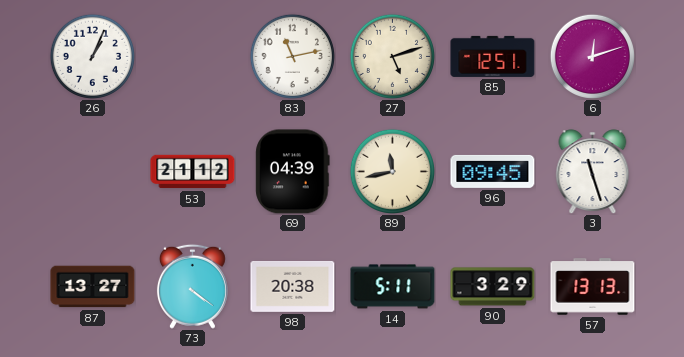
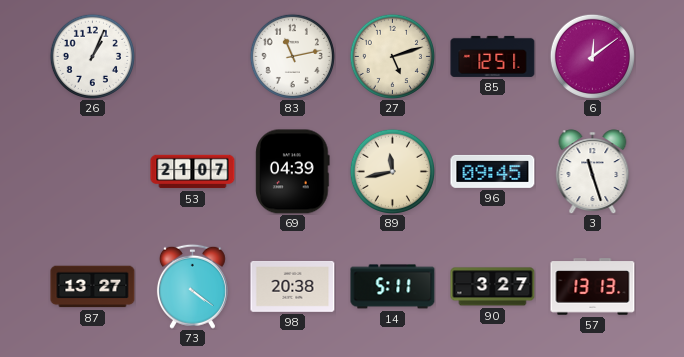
6: 12:12 -> 12:09
53: 21:12 -> 21:07
90: 3:29 -> 3:27
